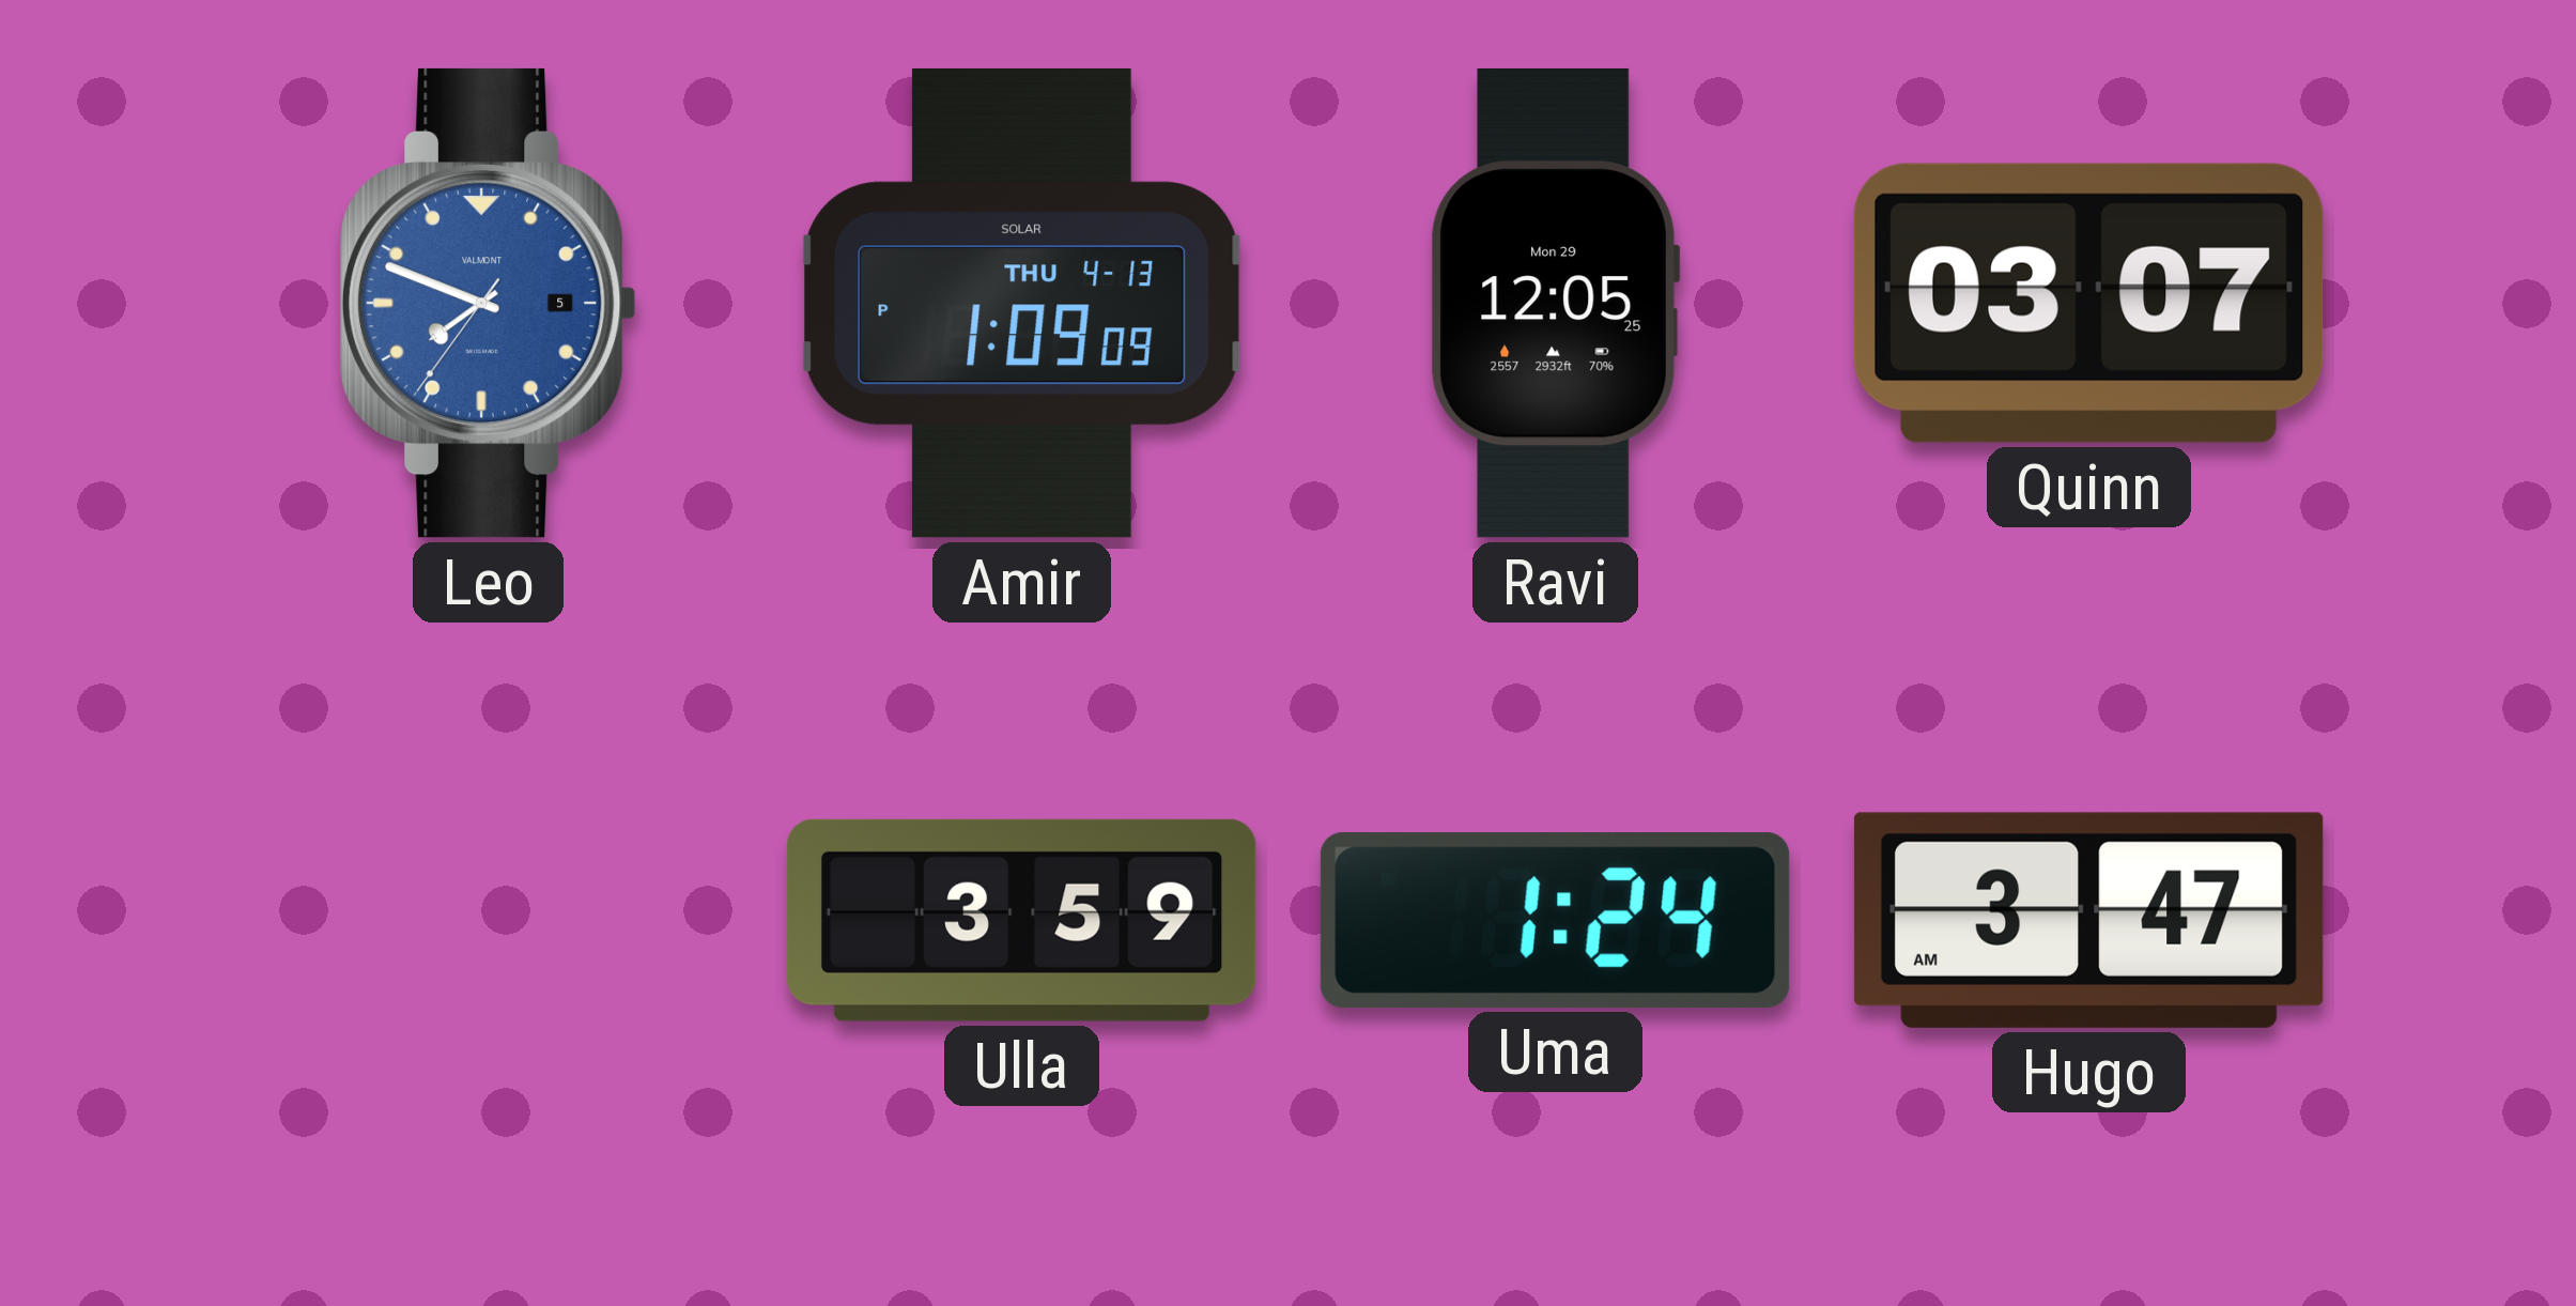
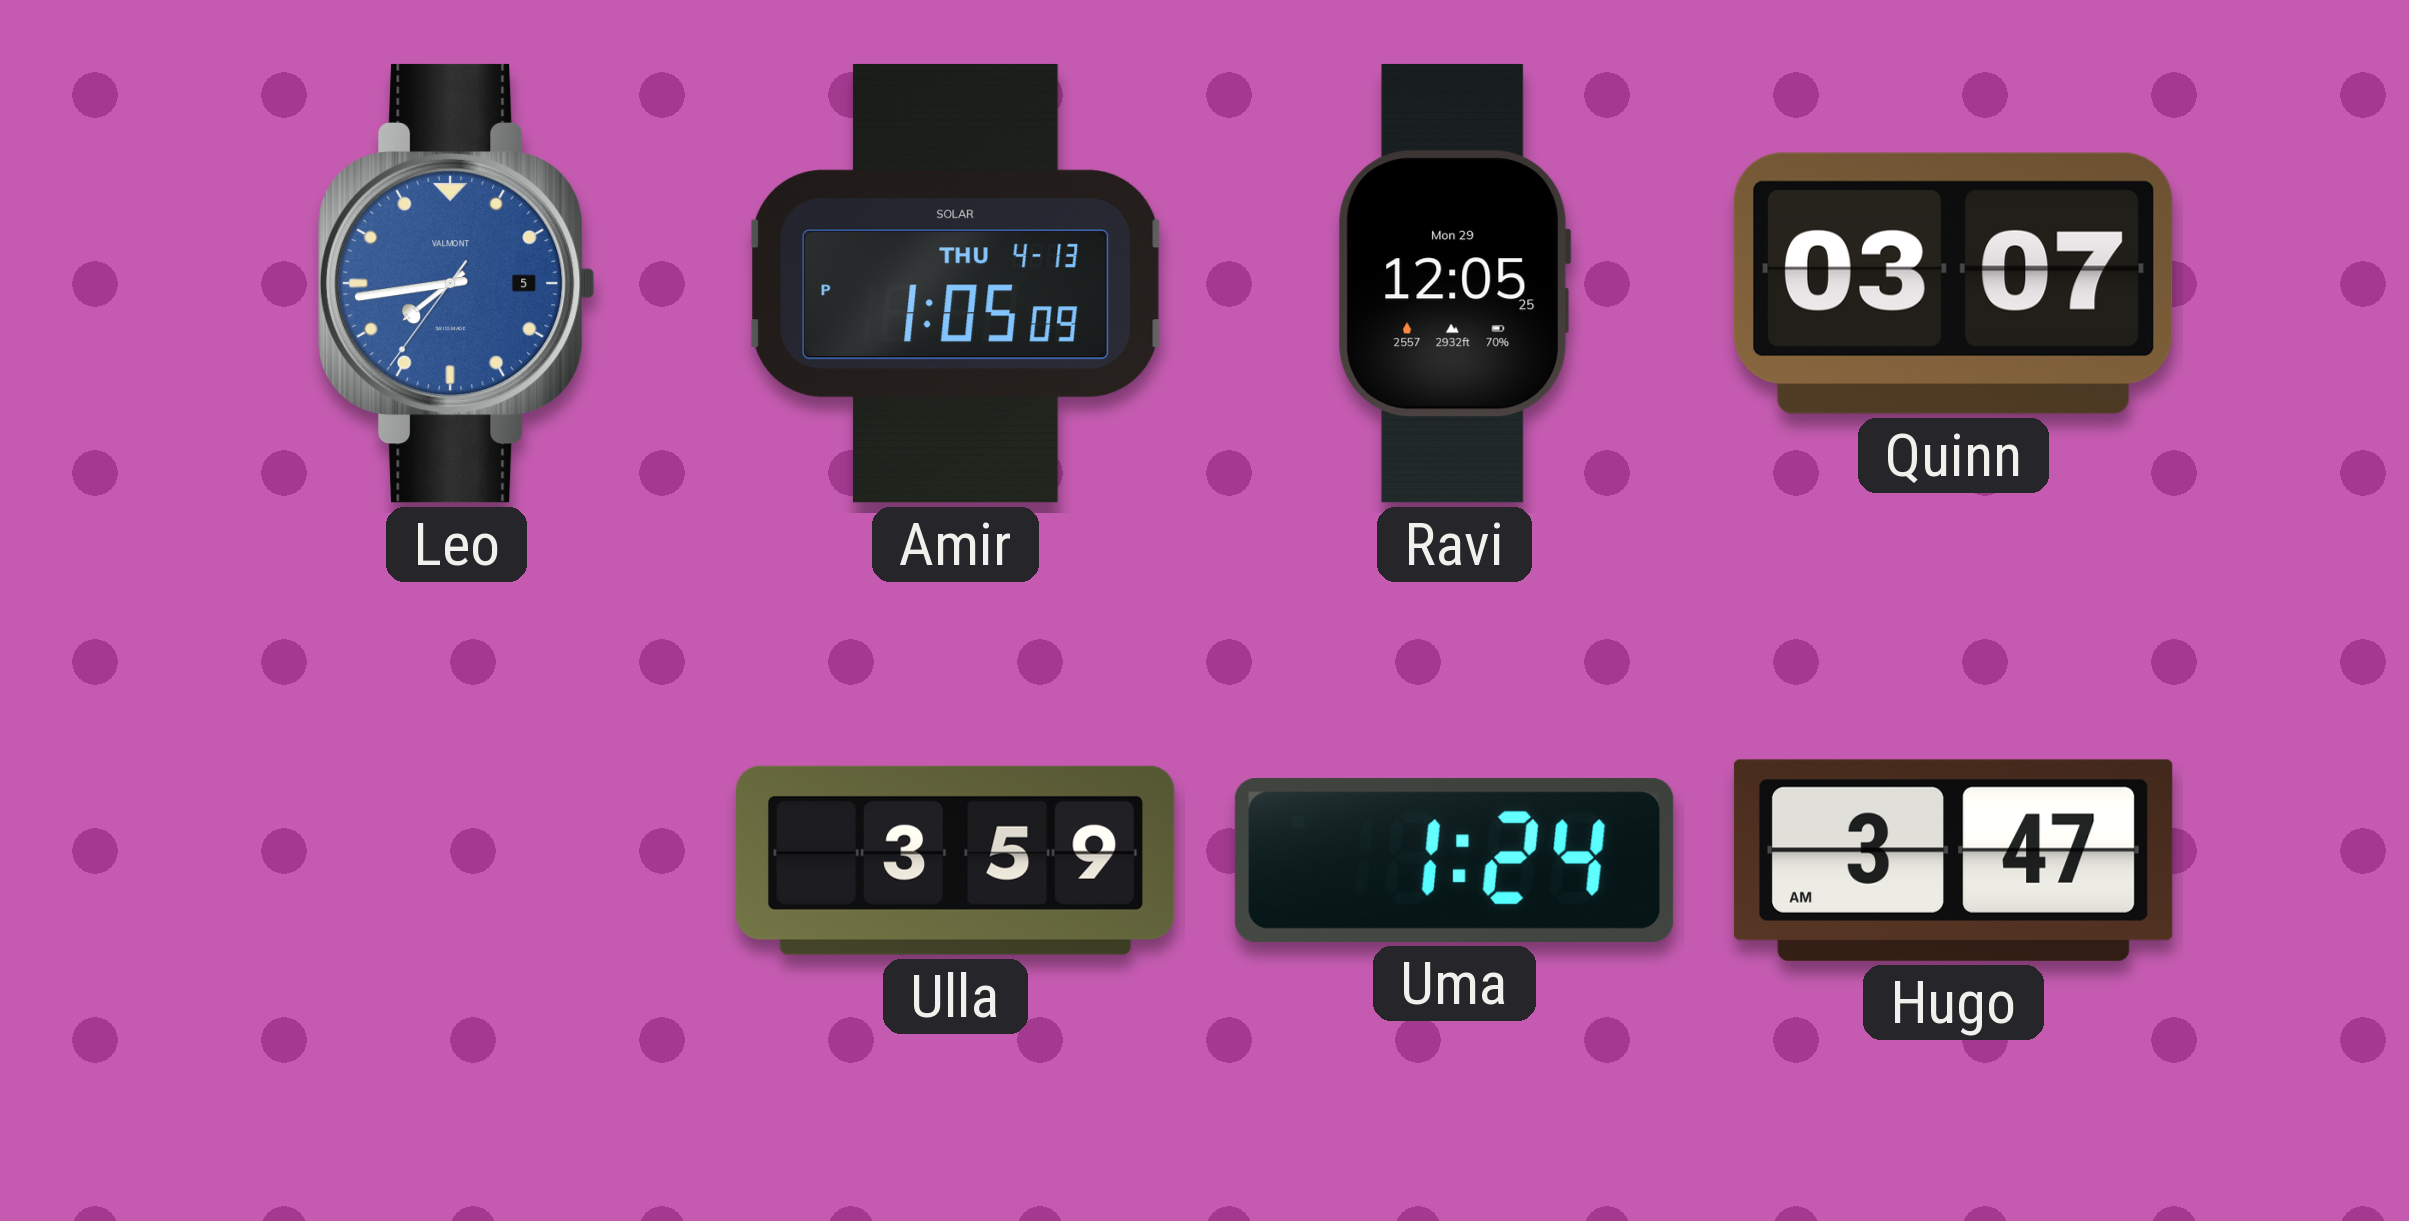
Leo: 7:48 -> 7:43
Amir: 1:09 -> 1:05
